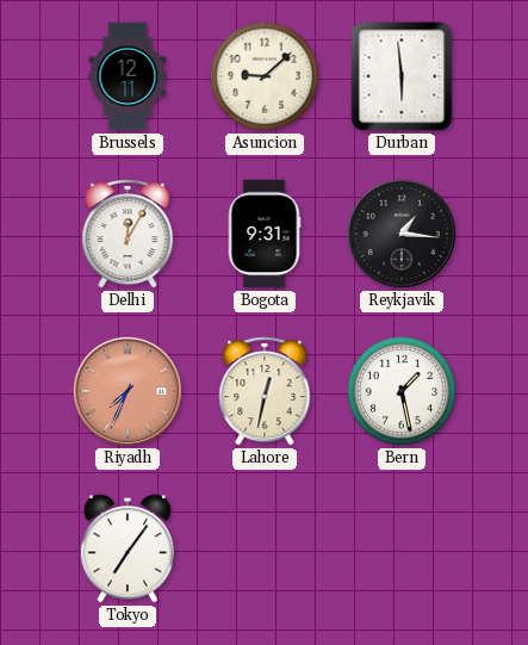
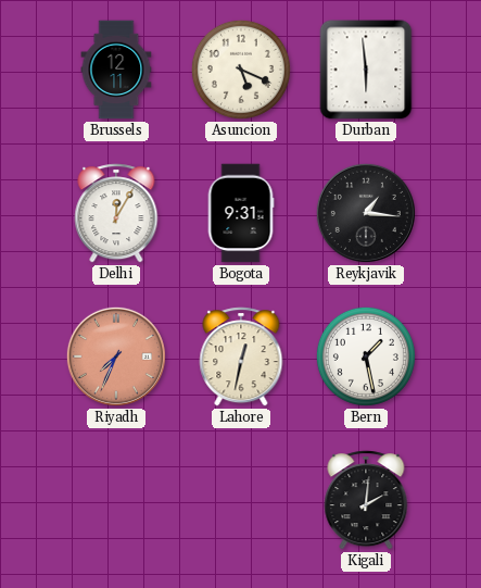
Asuncion: 9:08 -> 5:19
Tokyo: 7:06 -> none
Kigali: none -> 2:01
